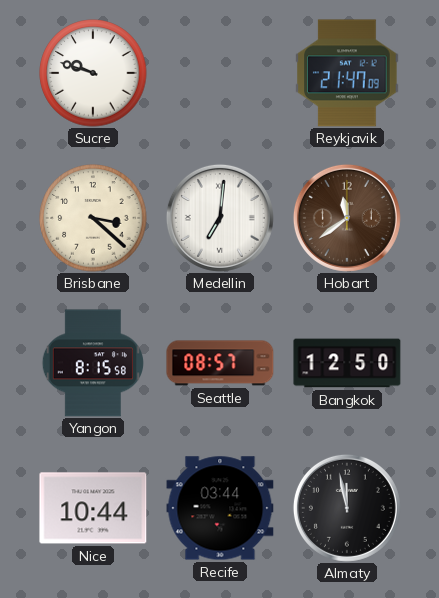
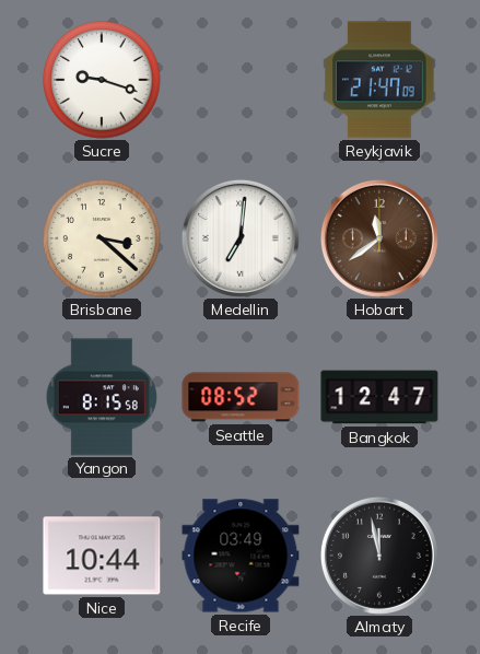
Sucre: 9:48 -> 9:18
Seattle: 08:57 -> 08:52
Bangkok: 12:50 -> 12:47
Recife: 03:44 -> 03:49
